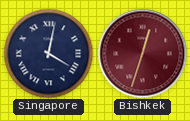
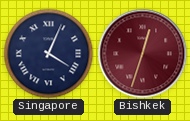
Singapore: 4:02 -> 4:04
